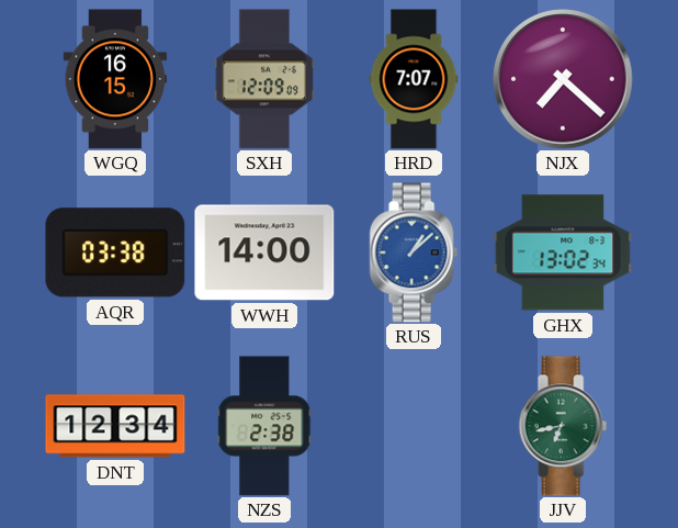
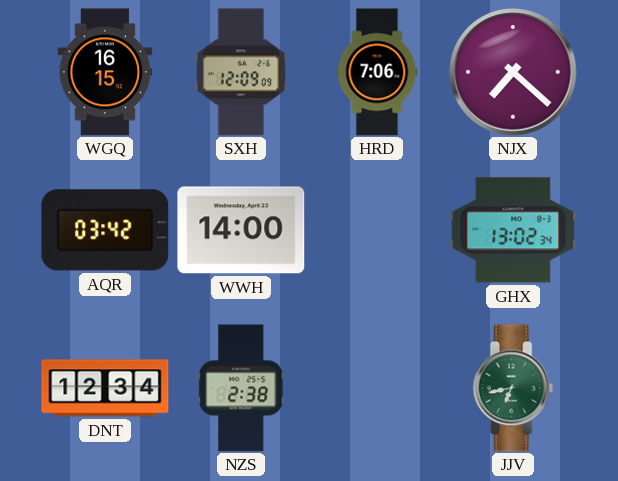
HRD: 7:07 -> 7:06
AQR: 03:38 -> 03:42
RUS: 1:08 -> none
